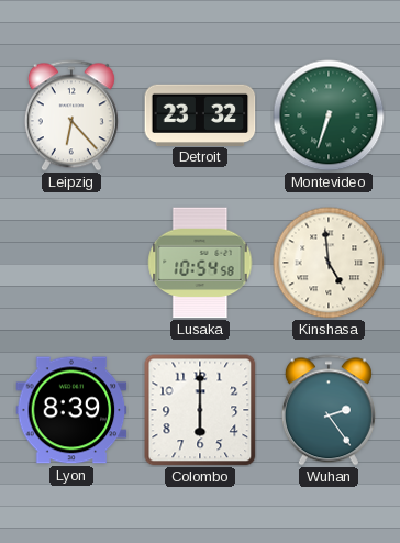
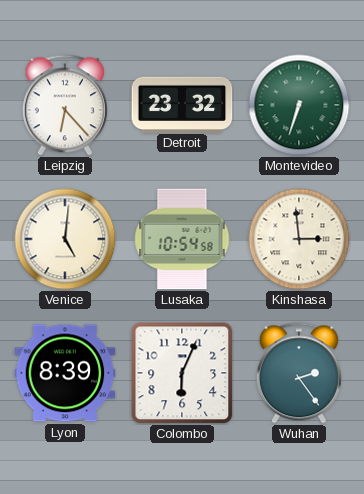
Venice: none -> 5:01
Kinshasa: 4:59 -> 2:59
Colombo: 6:00 -> 6:04
